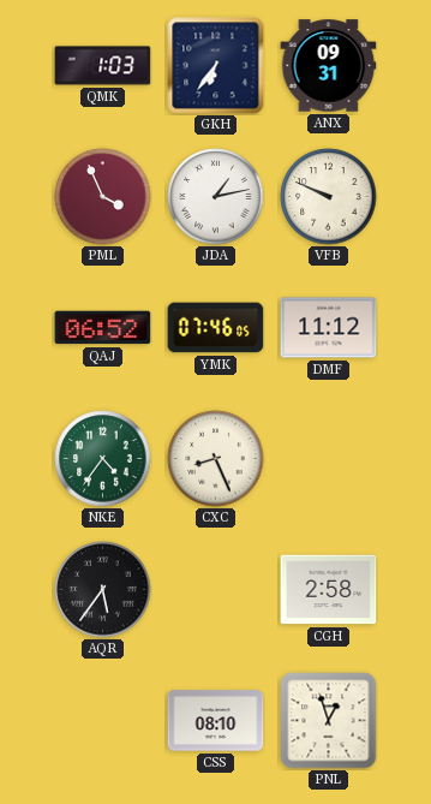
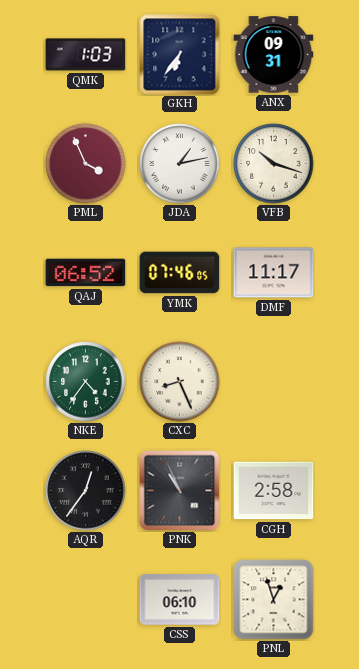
VFB: 9:49 -> 10:18
DMF: 11:12 -> 11:17
AQR: 5:36 -> 12:36
PNK: none -> 10:56
CSS: 08:10 -> 06:10
